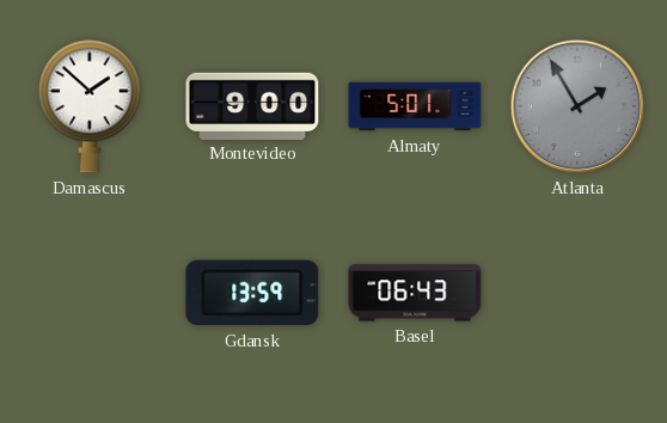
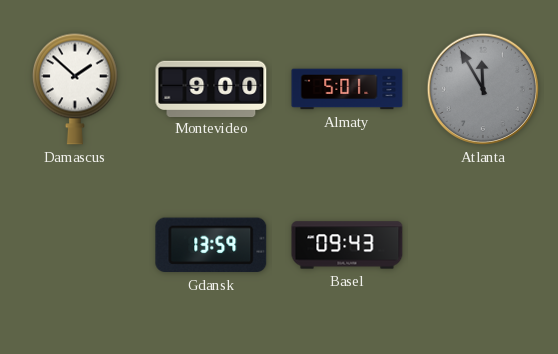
Atlanta: 1:55 -> 11:55
Basel: 06:43 -> 09:43
